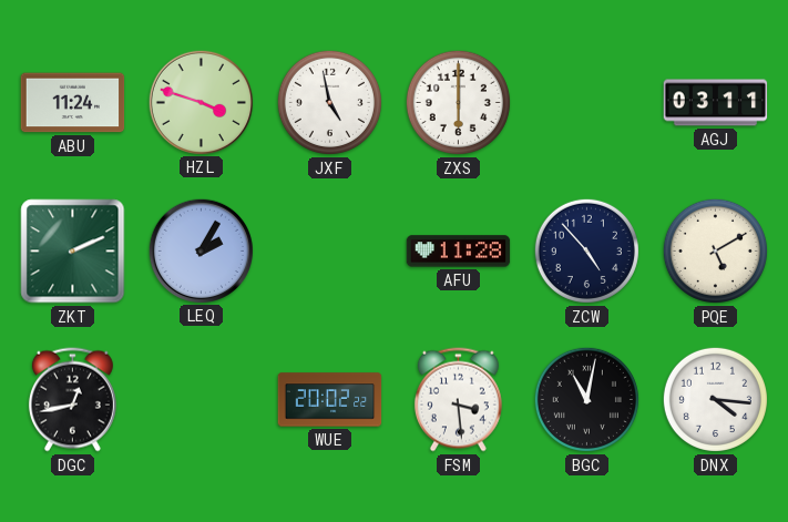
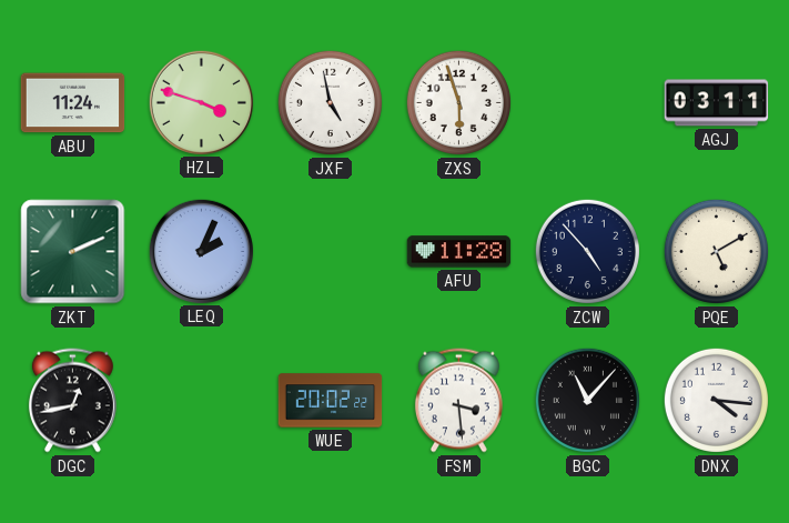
ZXS: 6:00 -> 5:57
LEQ: 2:05 -> 2:04
BGC: 11:02 -> 11:07
